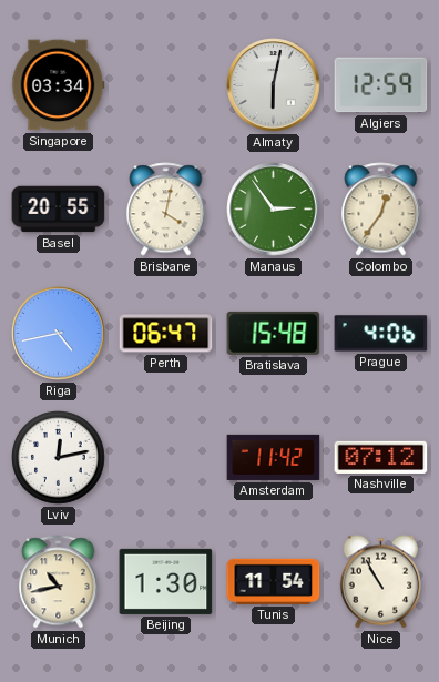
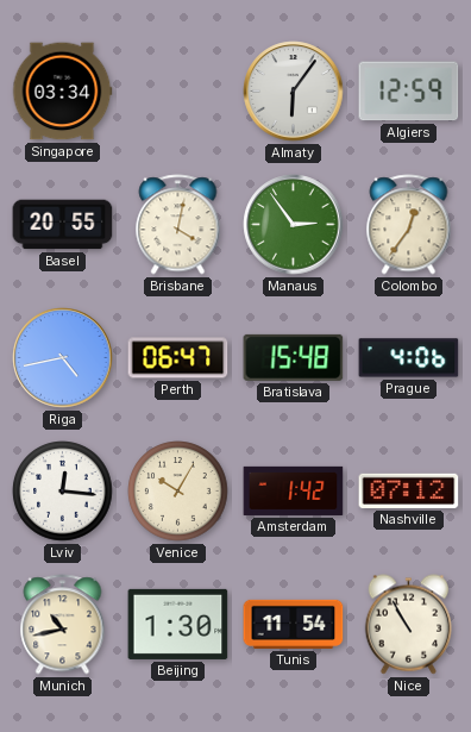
Almaty: 6:02 -> 6:06
Lviv: 12:13 -> 12:16
Venice: none -> 10:05
Amsterdam: 11:42 -> 1:42
